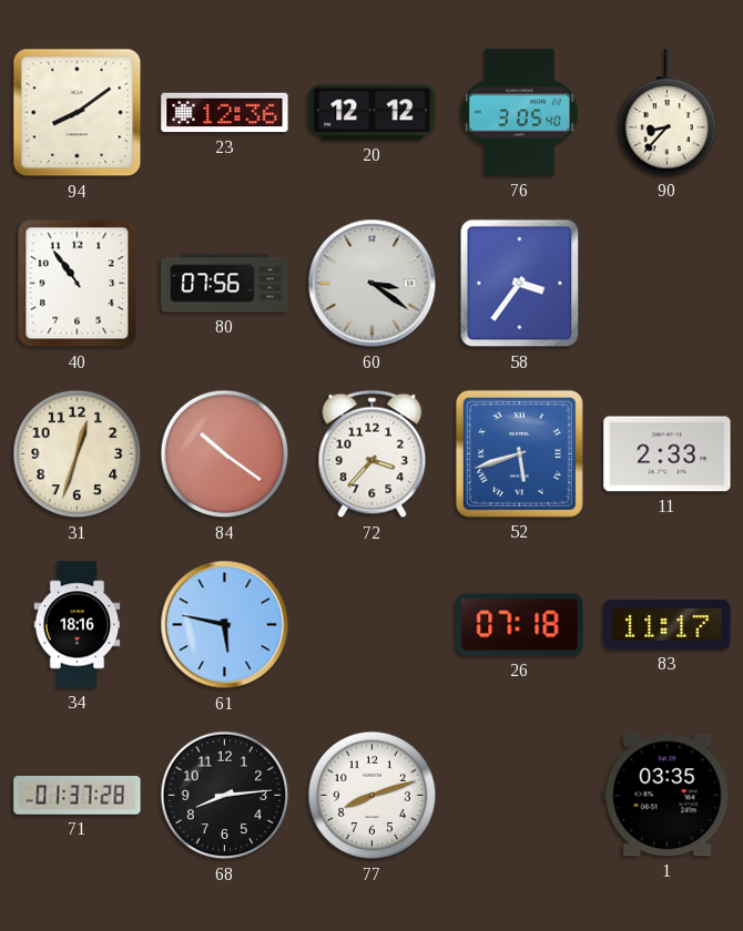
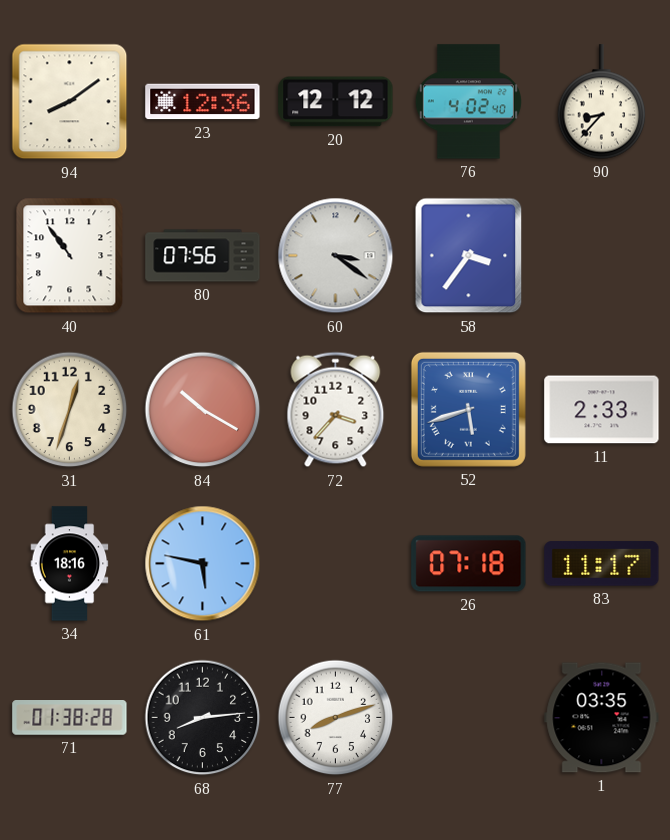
76: 3:05 -> 4:02
84: 10:21 -> 10:20
71: 01:37 -> 01:38
